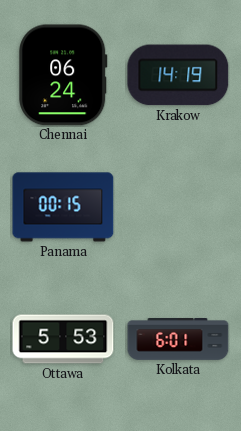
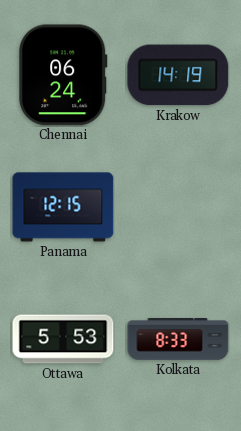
Panama: 00:15 -> 12:15
Kolkata: 6:01 -> 8:33
